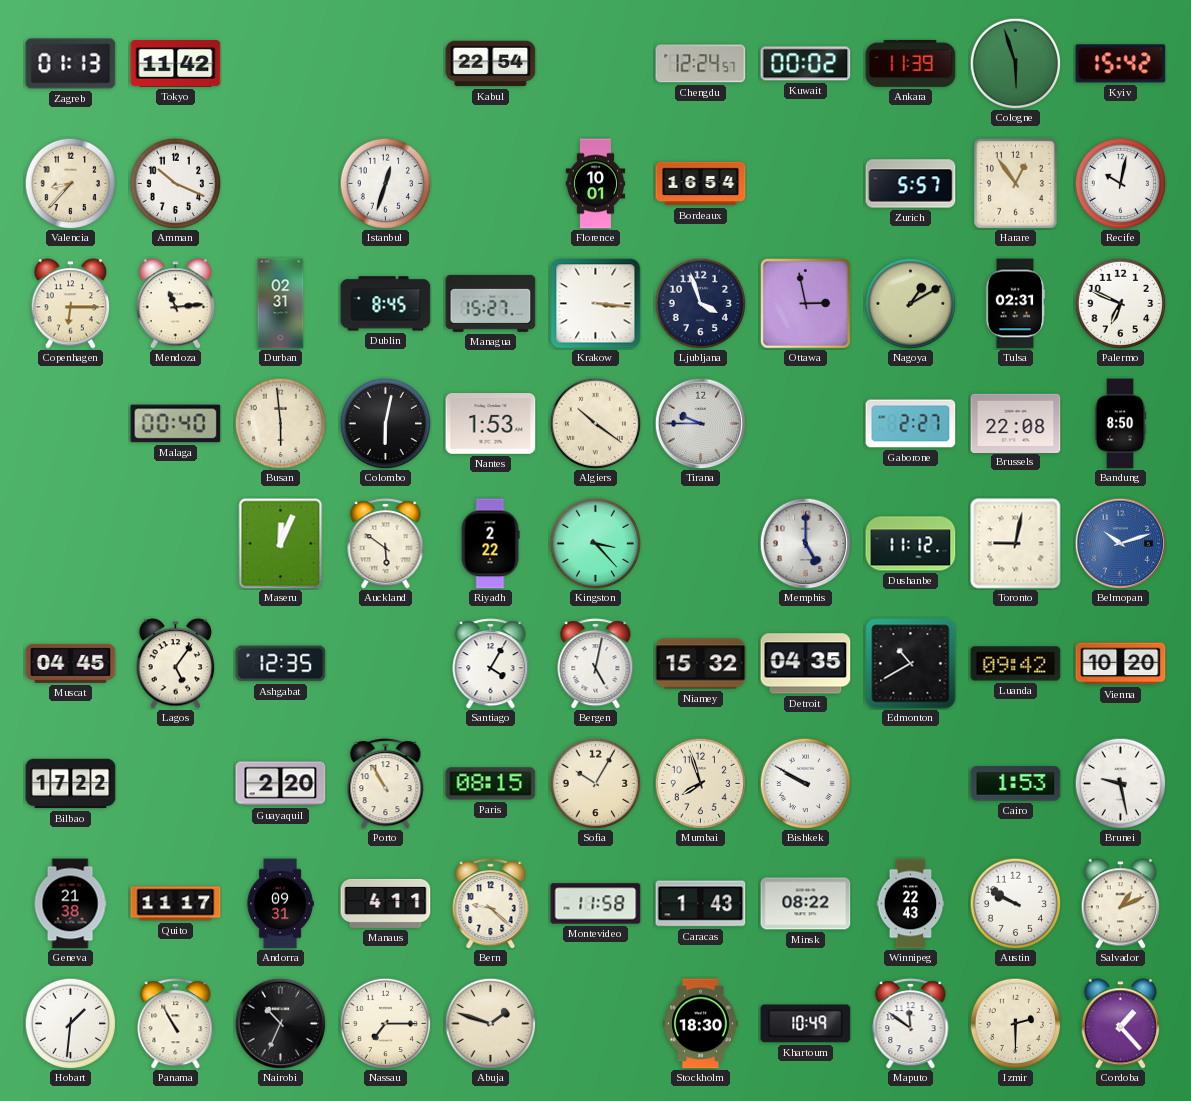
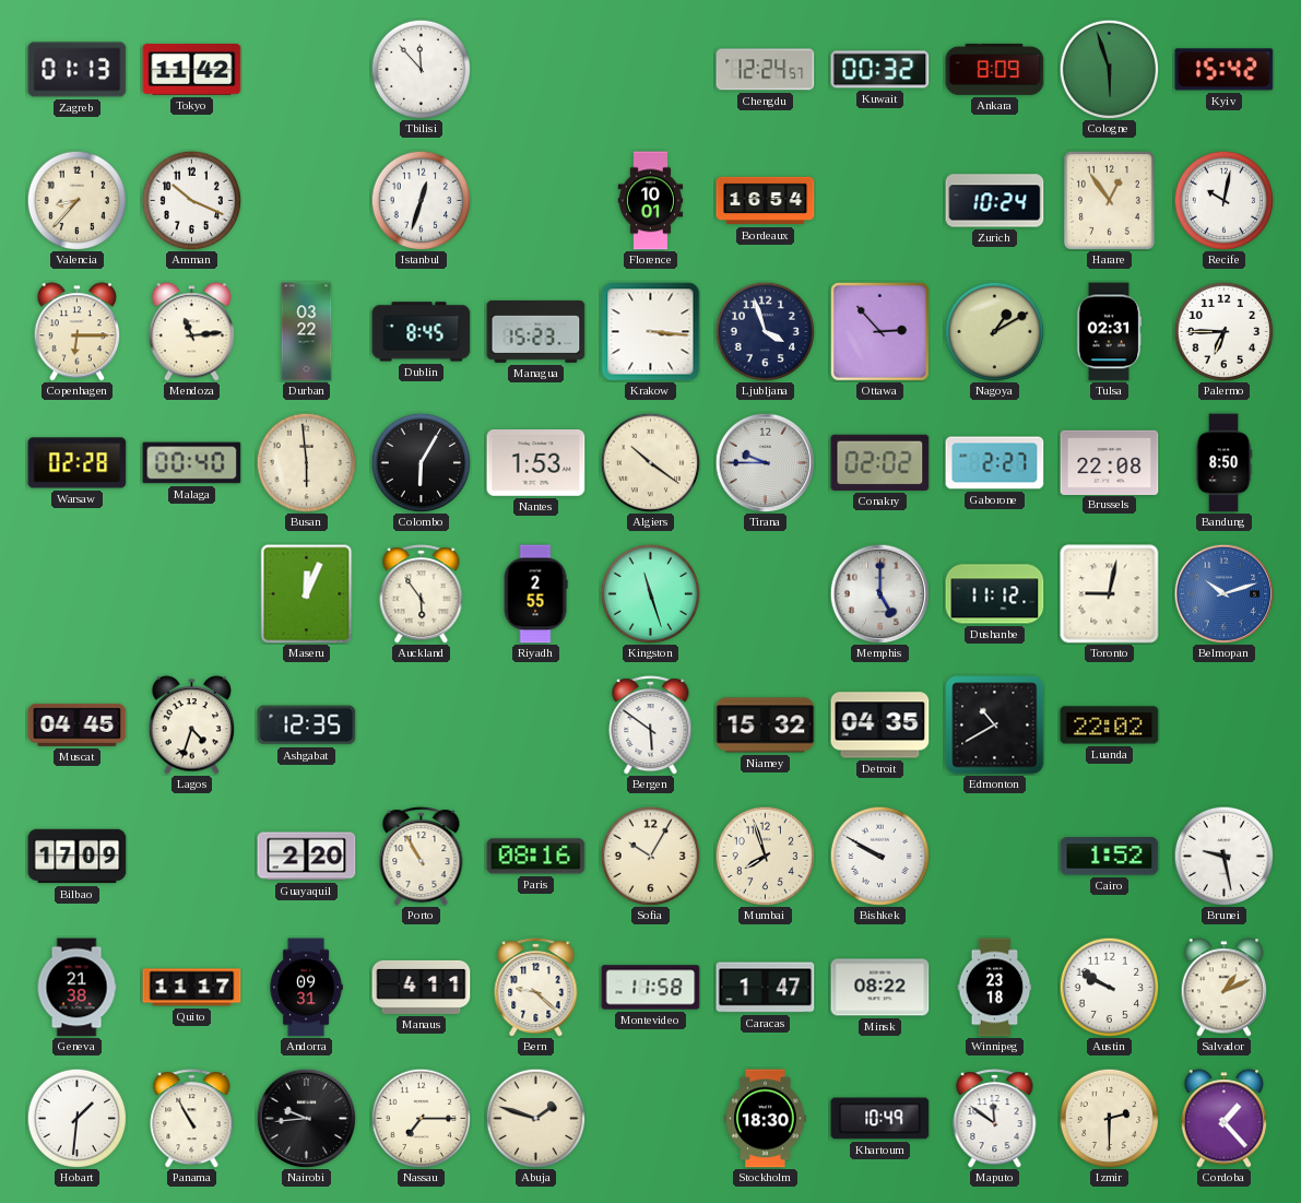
Tbilisi: none -> 11:53
Kabul: 22:54 -> none
Kuwait: 00:02 -> 00:32
Ankara: 11:39 -> 8:09
Zurich: 5:57 -> 10:24
Durban: 02:31 -> 03:22
Managua: 15:27 -> 15:23
Ottawa: 2:58 -> 2:53
Palermo: 6:49 -> 6:45
Warsaw: none -> 02:28
Colombo: 6:02 -> 6:05
Conakry: none -> 02:02
Auckland: 5:51 -> 5:54
Riyadh: 2:22 -> 2:55
Kingston: 3:23 -> 11:27
Lagos: 5:06 -> 4:33
Santiago: 4:05 -> none
Bergen: 5:02 -> 5:51
Luanda: 09:42 -> 22:02
Vienna: 10:20 -> none
Bilbao: 17:22 -> 17:09
Paris: 08:15 -> 08:16
Cairo: 1:53 -> 1:52
Caracas: 1:43 -> 1:47
Winnipeg: 22:43 -> 23:18
Nairobi: 10:34 -> 9:44
